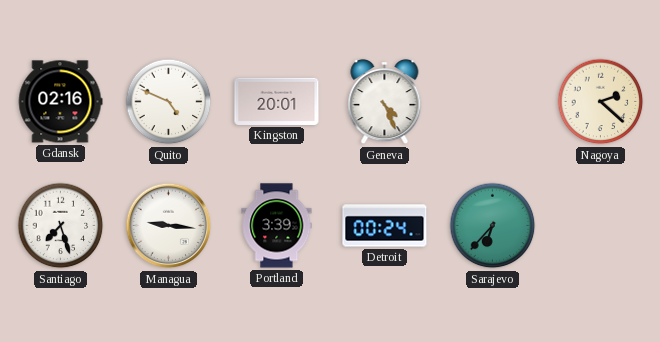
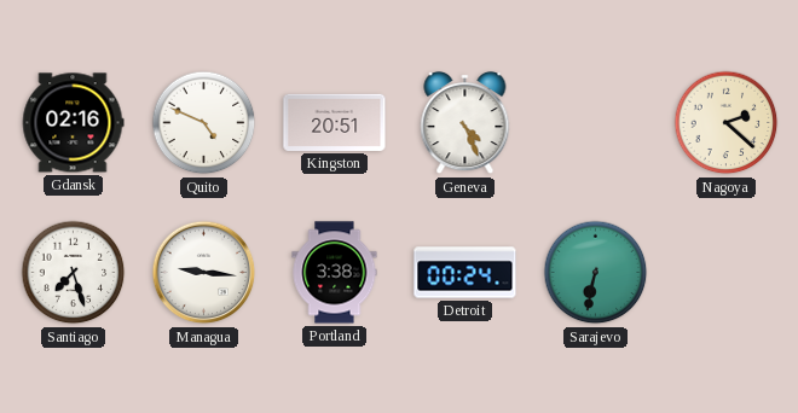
Kingston: 20:01 -> 20:51
Portland: 3:39 -> 3:38
Sarajevo: 6:37 -> 6:32
